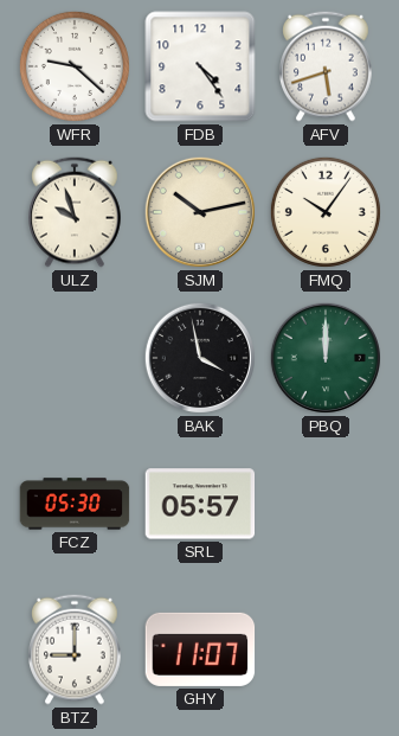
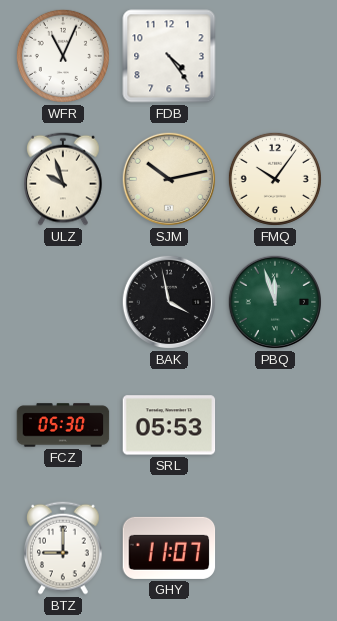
WFR: 9:22 -> 11:04
AFV: 5:42 -> none
PBQ: 12:00 -> 11:57
SRL: 05:57 -> 05:53
